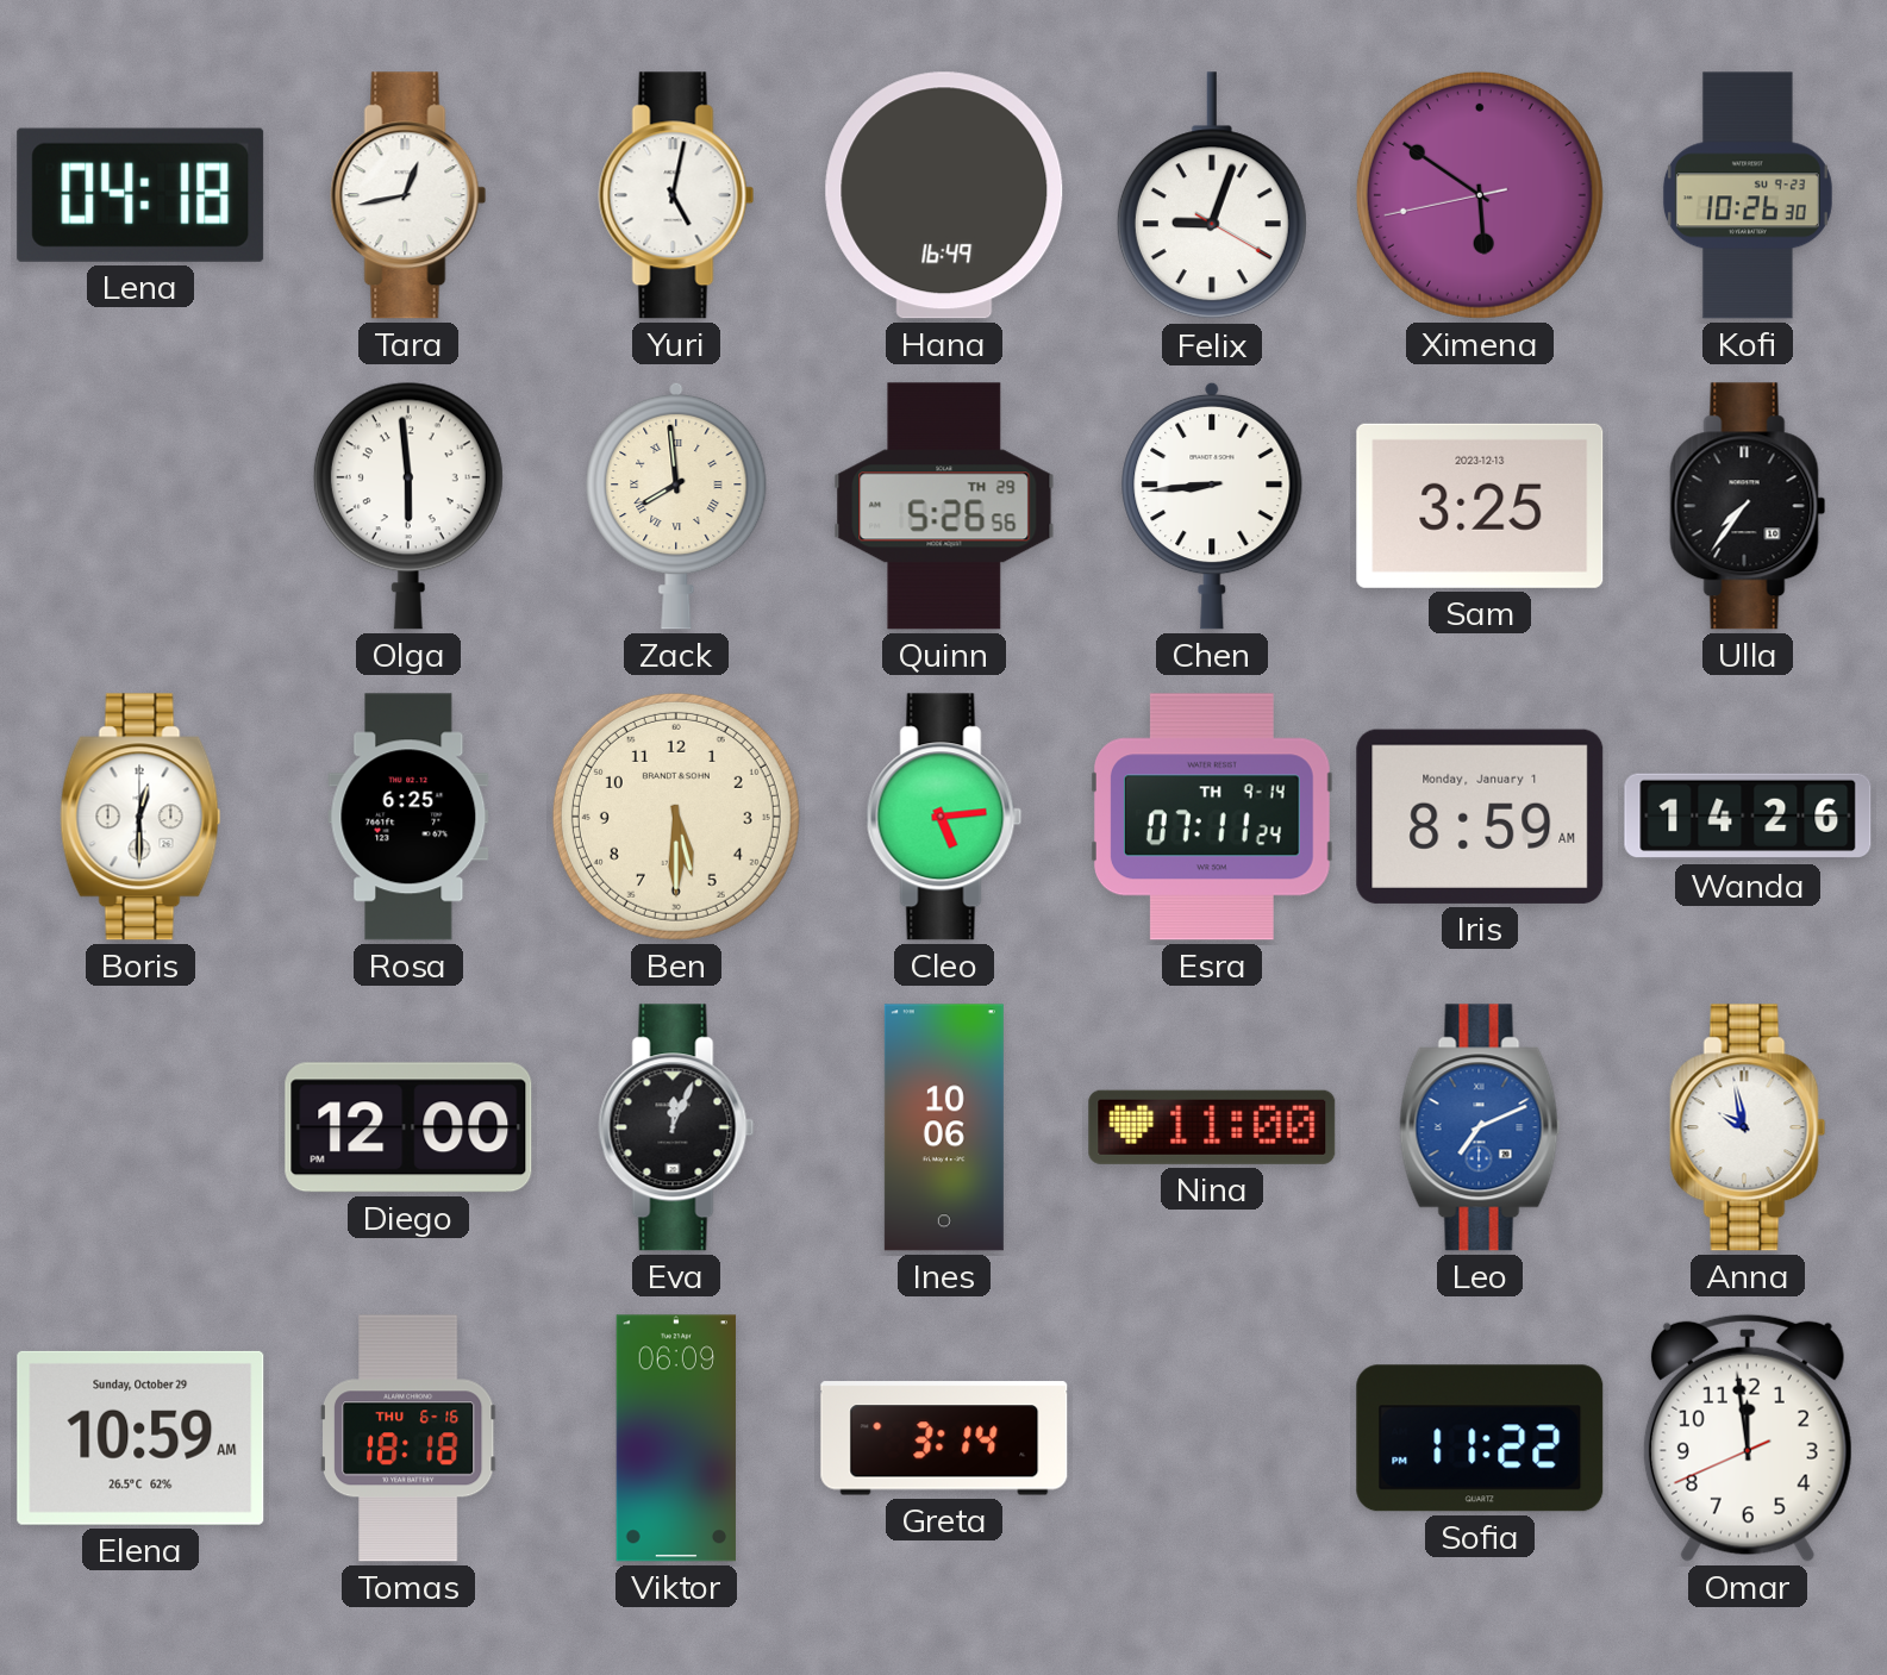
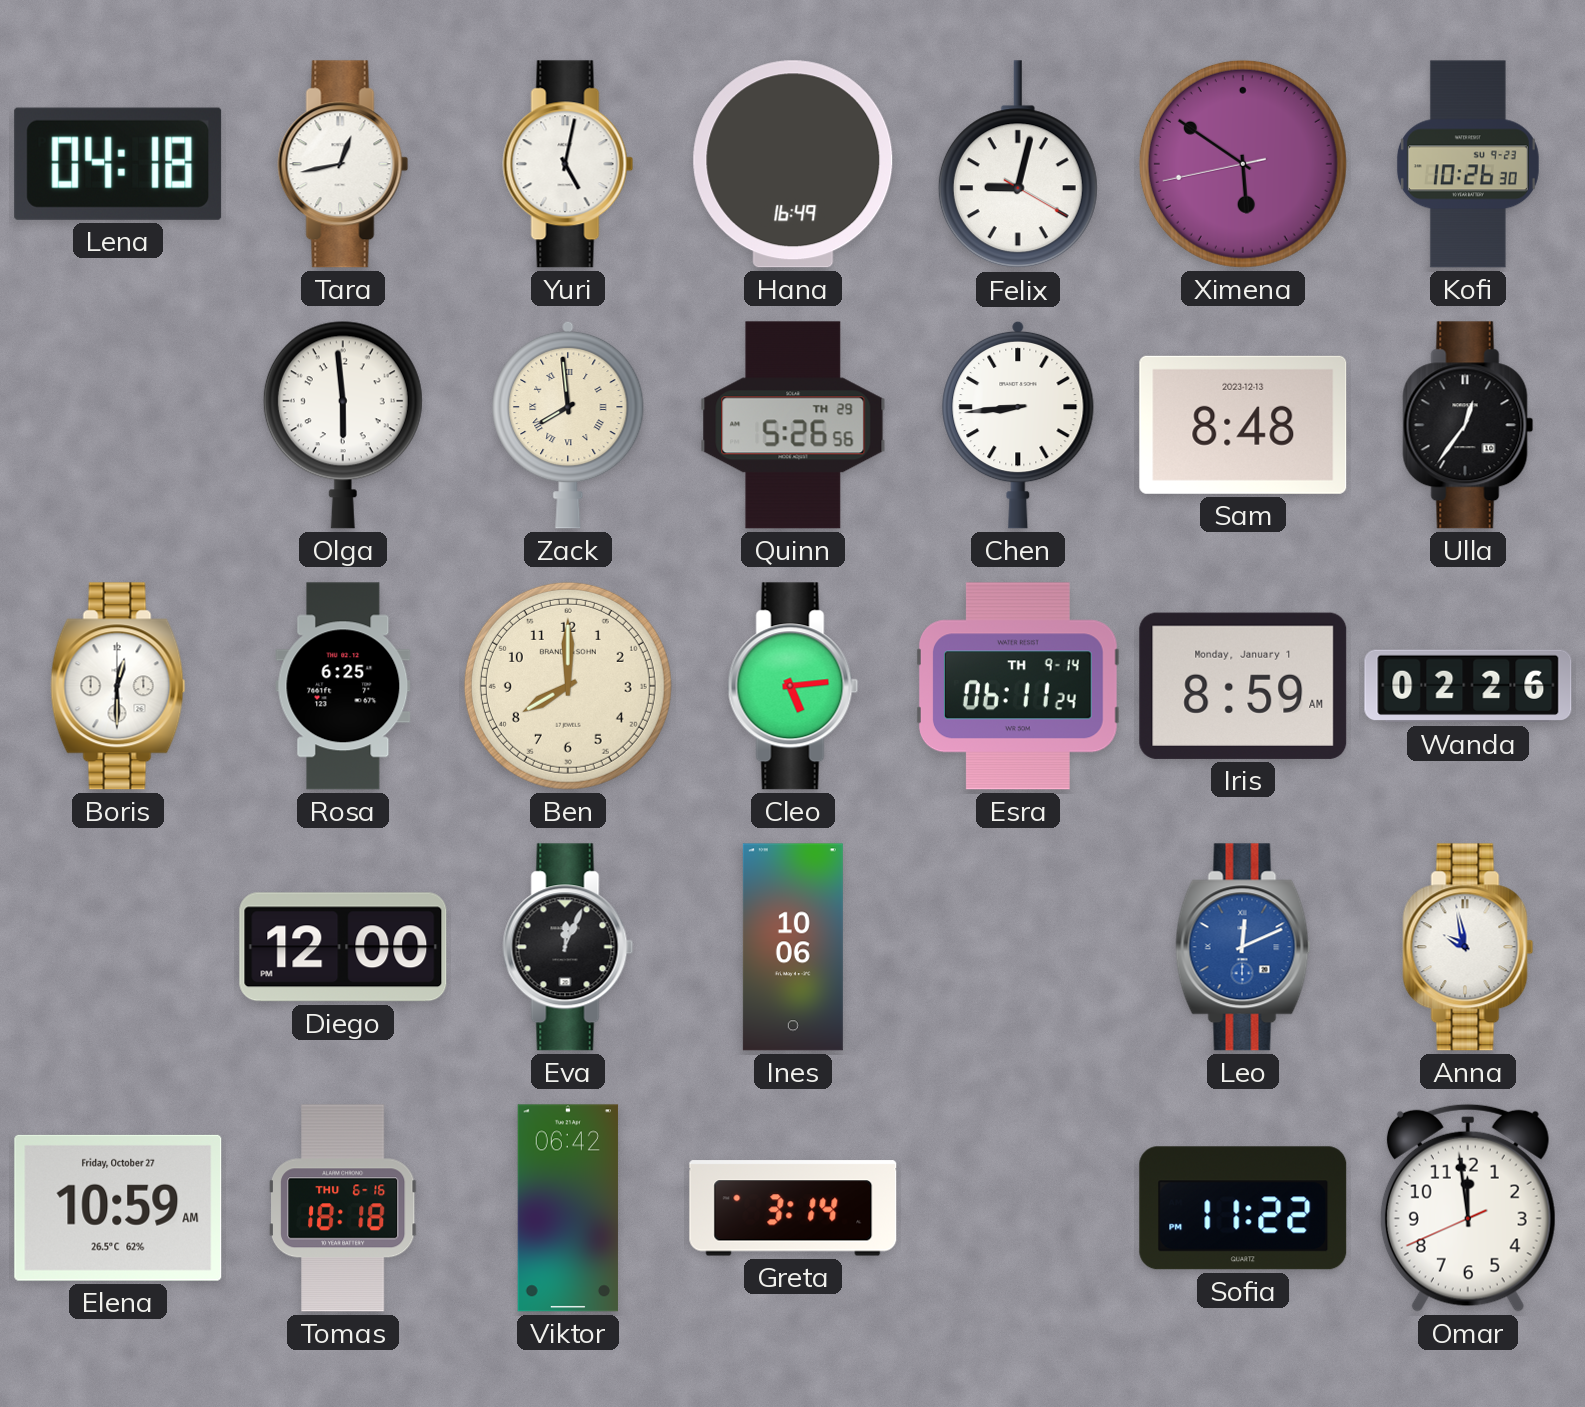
Felix: 9:03 -> 9:02
Sam: 3:25 -> 8:48
Ulla: 7:36 -> 12:36
Ben: 5:30 -> 8:00
Esra: 07:11 -> 06:11
Wanda: 14:26 -> 02:26
Nina: 11:00 -> none
Leo: 7:11 -> 12:11
Elena date: Sunday, October 29 -> Friday, October 27
Viktor: 06:09 -> 06:42
